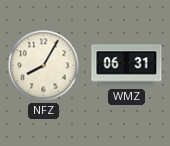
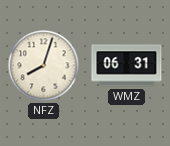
NFZ: 8:05 -> 8:03
